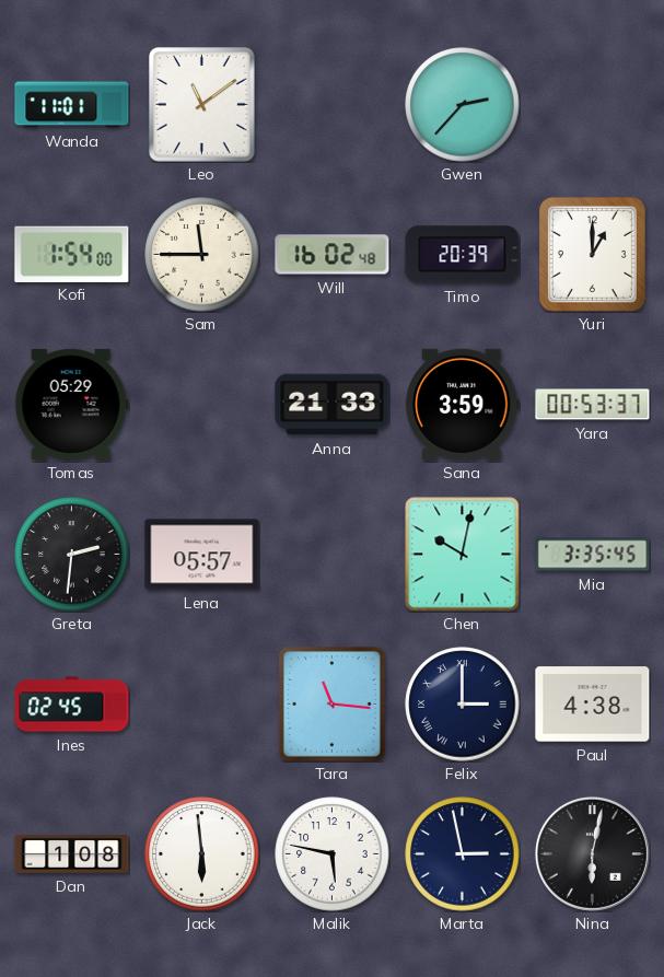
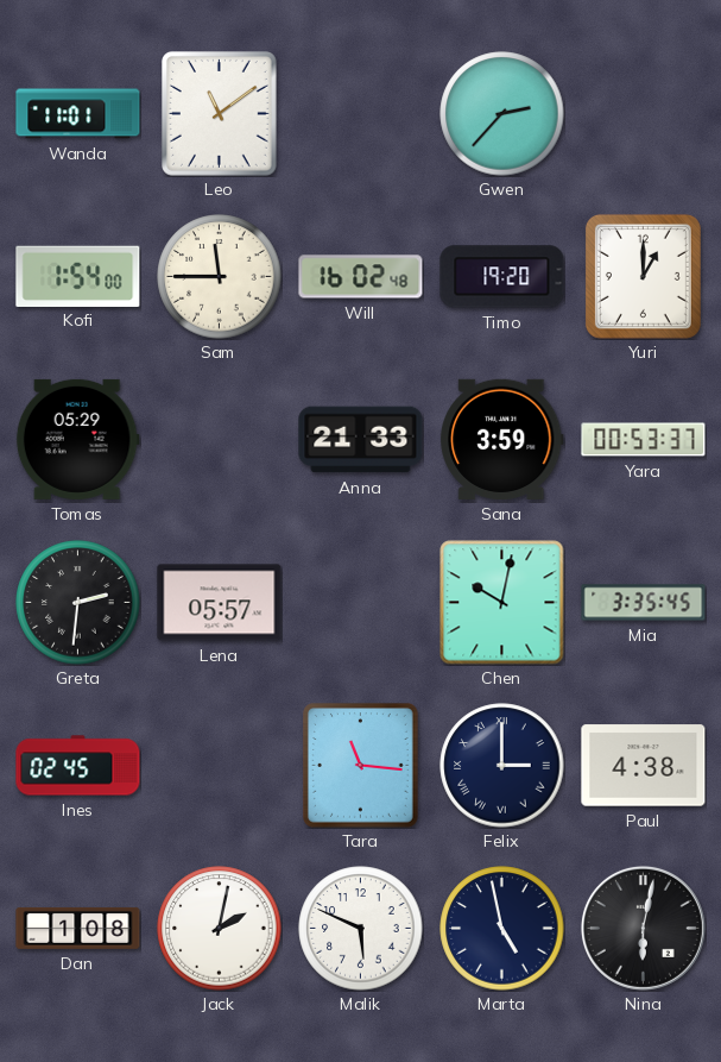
Timo: 20:39 -> 19:20
Jack: 5:59 -> 2:02
Malik: 5:47 -> 5:49
Marta: 2:58 -> 4:58
